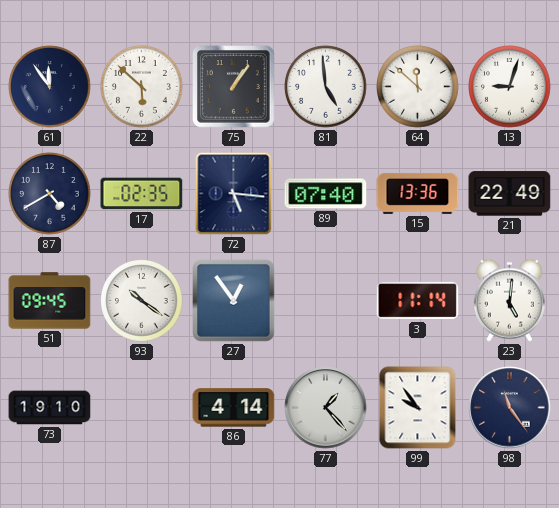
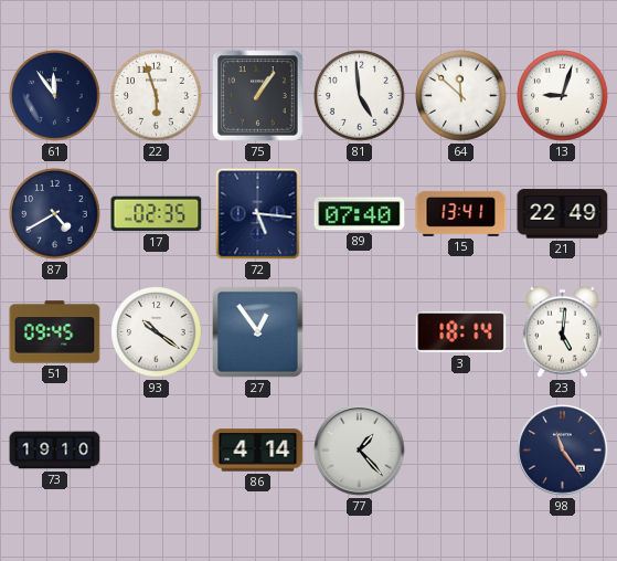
22: 5:52 -> 5:57
15: 13:36 -> 13:41
3: 11:14 -> 18:14
99: 9:54 -> none
